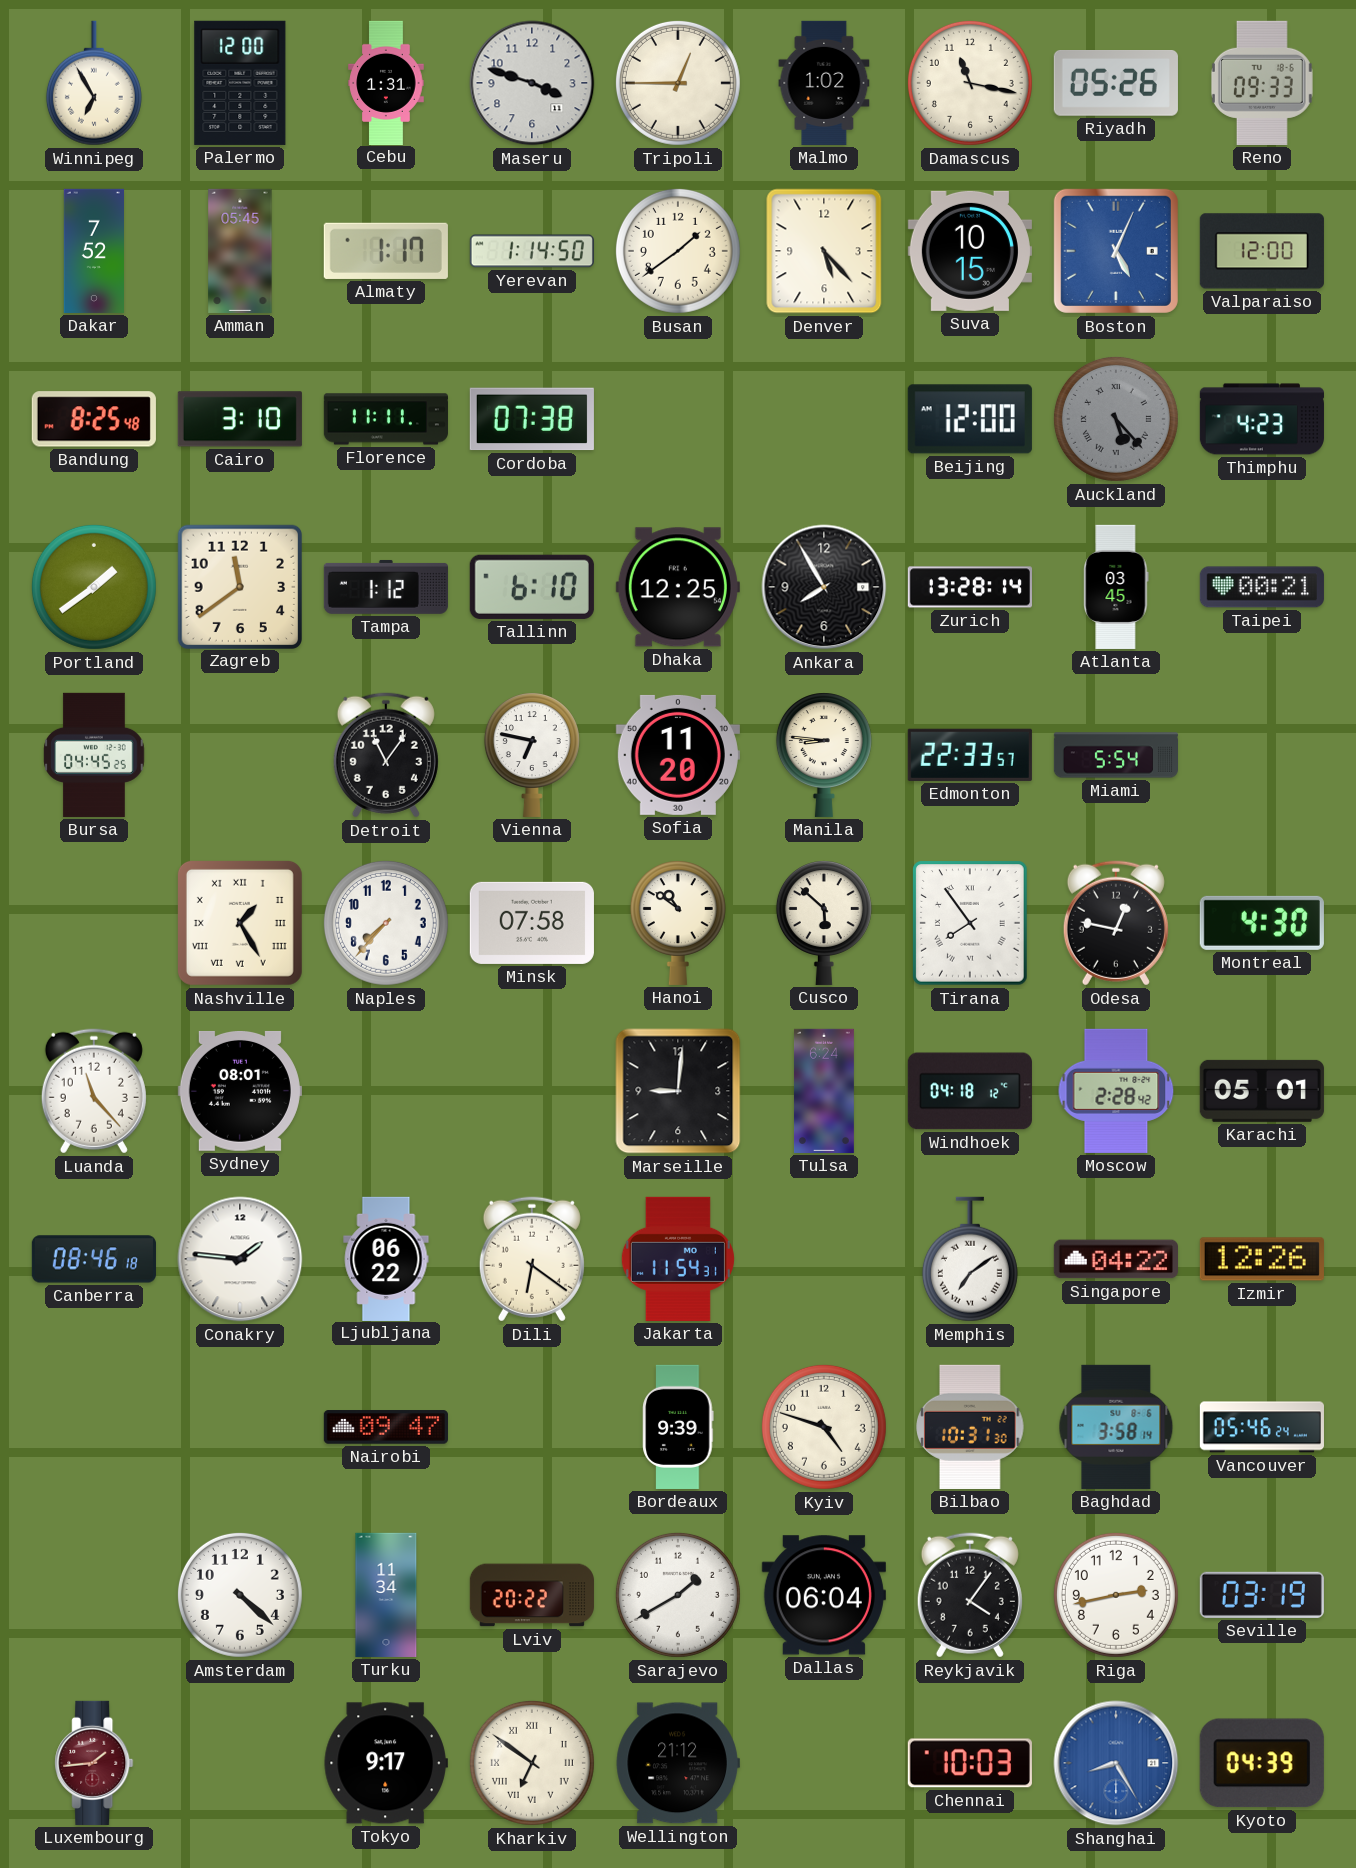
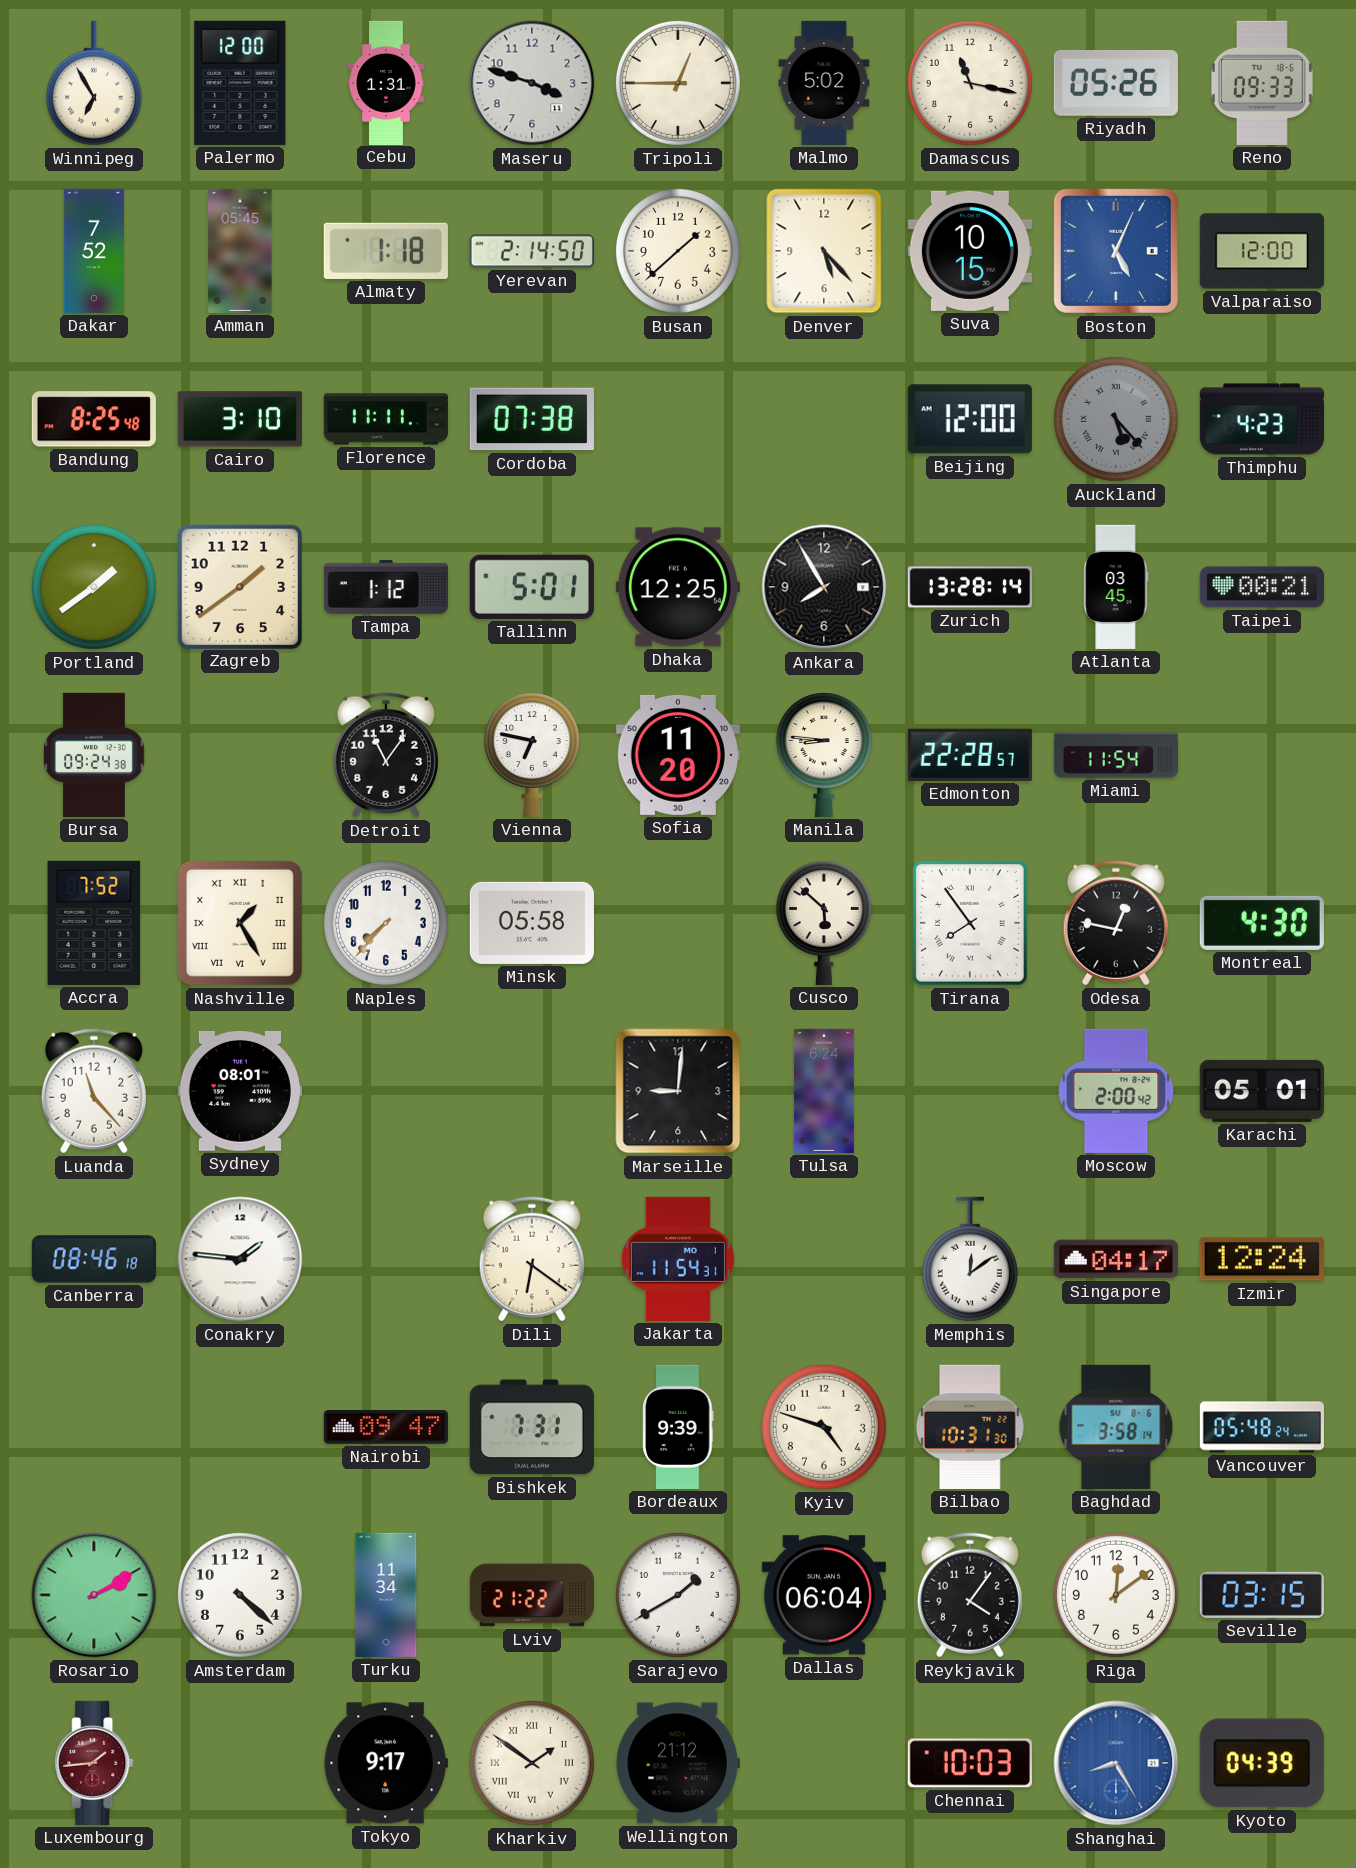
Malmo: 1:02 -> 5:02
Almaty: 1:17 -> 1:18
Yerevan: 1:14 -> 2:14
Busan: 1:39 -> 1:38
Zagreb: 11:39 -> 1:39
Tallinn: 6:10 -> 5:01
Bursa: 04:45 -> 09:24
Edmonton: 22:33 -> 22:28
Miami: 5:54 -> 11:54
Accra: none -> 7:52
Minsk: 07:58 -> 05:58
Hanoi: 10:51 -> none
Windhoek: 04:18 -> none
Moscow: 2:28 -> 2:00
Ljubljana: 06:22 -> none
Memphis: 7:09 -> 12:09
Singapore: 04:22 -> 04:17
Izmir: 12:26 -> 12:24
Bishkek: none -> 7:31
Vancouver: 05:46 -> 05:48
Rosario: none -> 2:10
Lviv: 20:22 -> 21:22
Riga: 2:43 -> 12:09
Seville: 03:19 -> 03:15
Kharkiv: 6:51 -> 1:51
